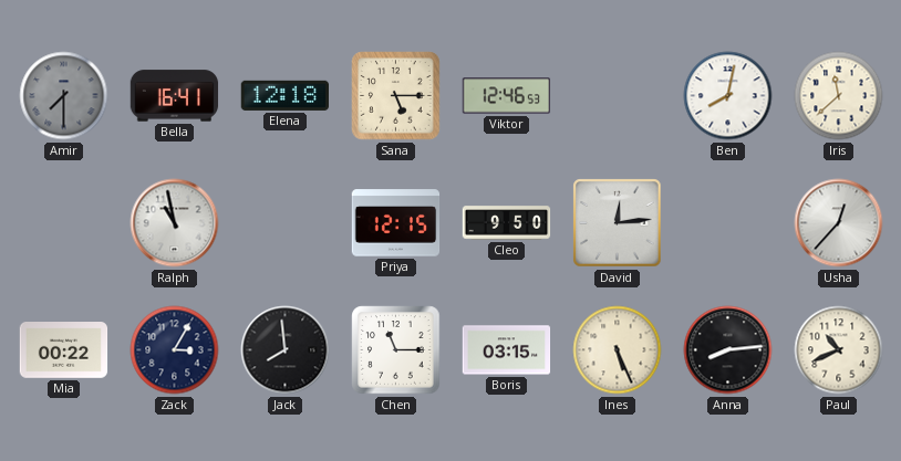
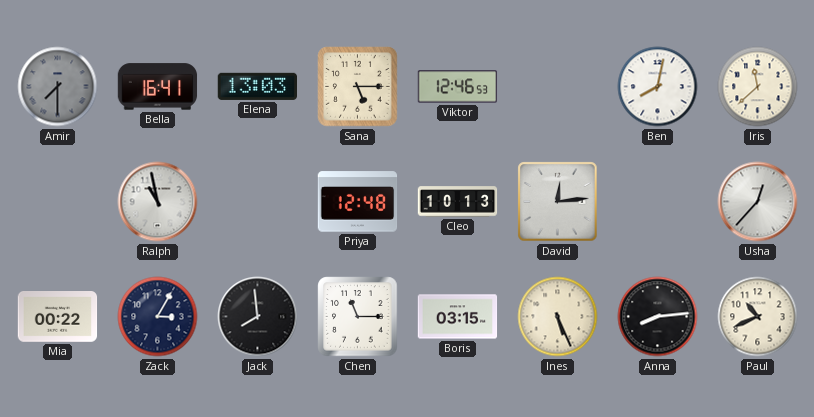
Elena: 12:18 -> 13:03
Priya: 12:15 -> 12:48
Cleo: 9:50 -> 10:13
